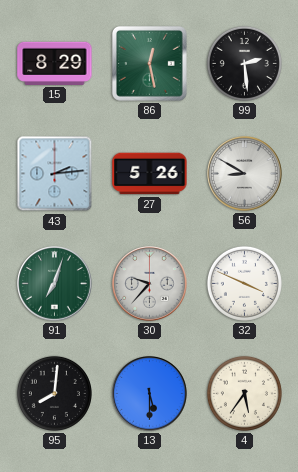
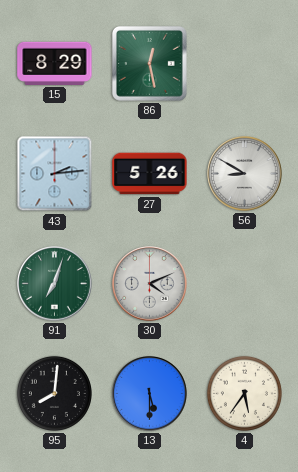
99: 2:29 -> none
30: 9:37 -> 4:11
32: 3:49 -> none
